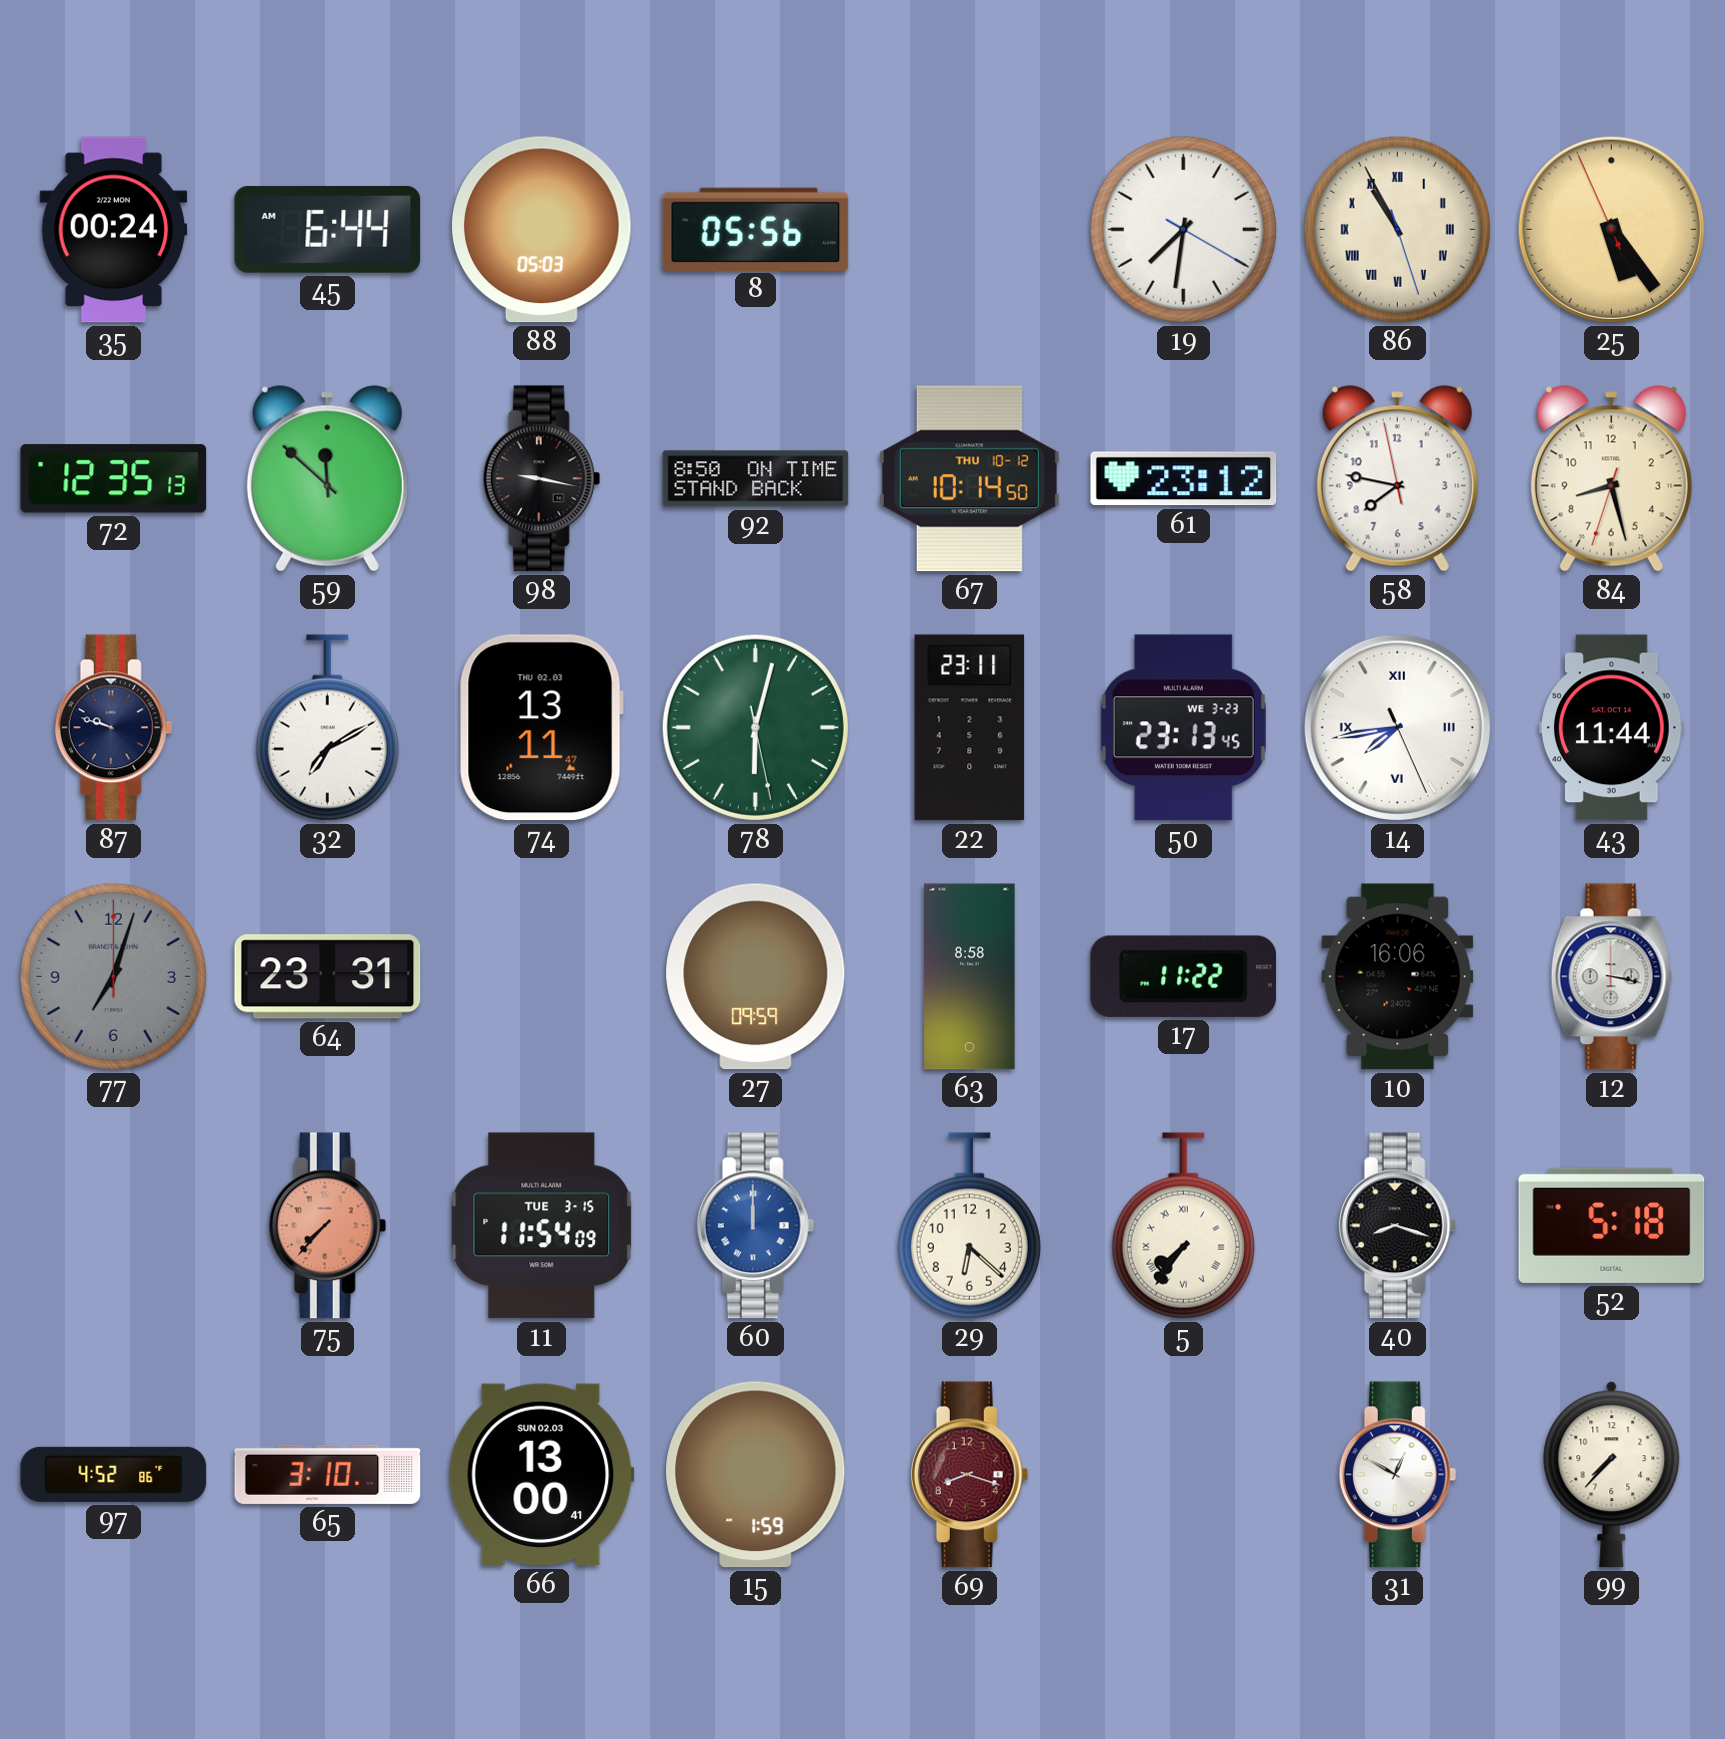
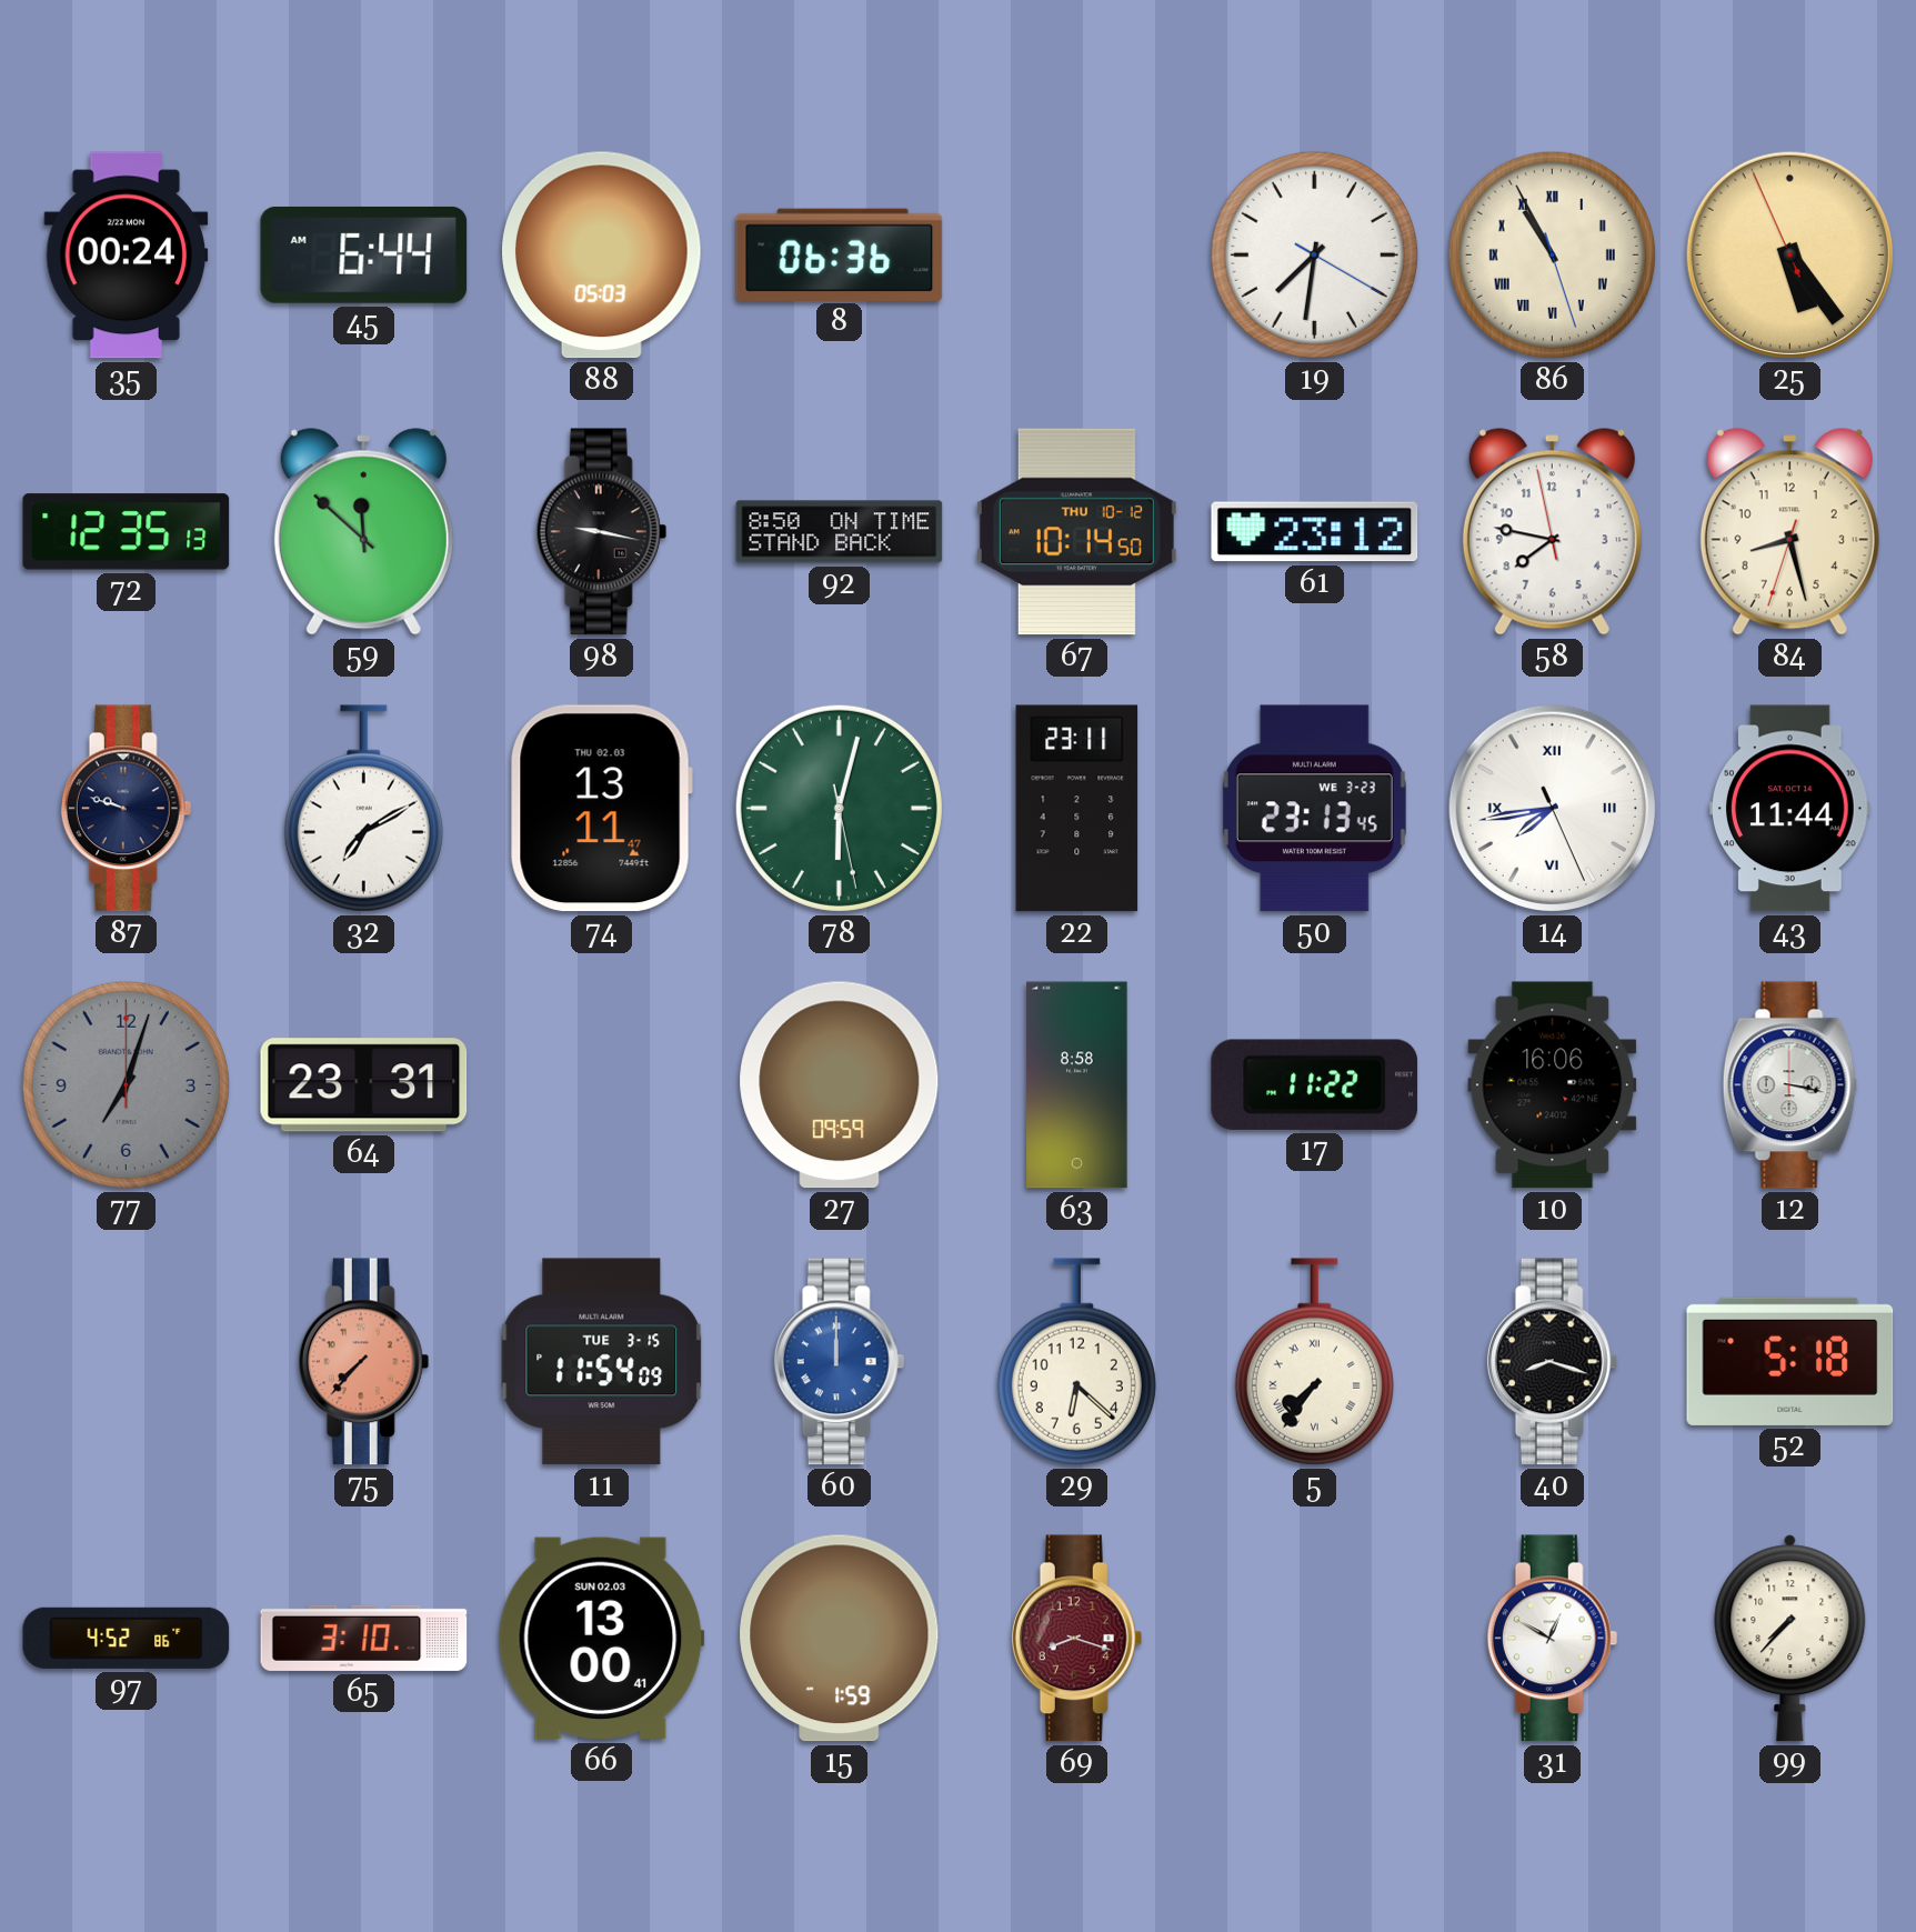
8: 05:56 -> 06:36
